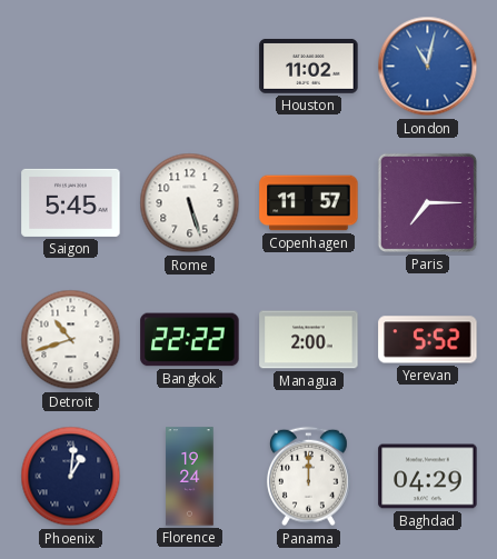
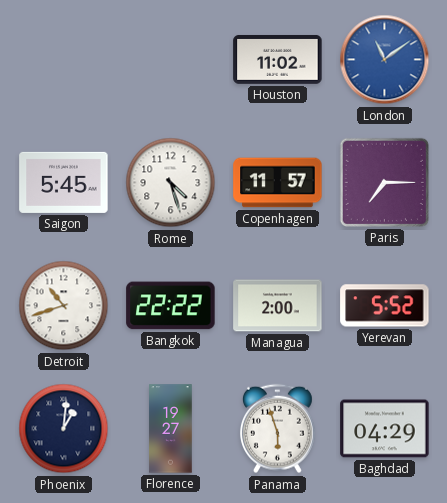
London: 11:02 -> 11:09
Rome: 5:27 -> 4:27
Florence: 19:24 -> 19:27
Panama: 12:00 -> 5:57
